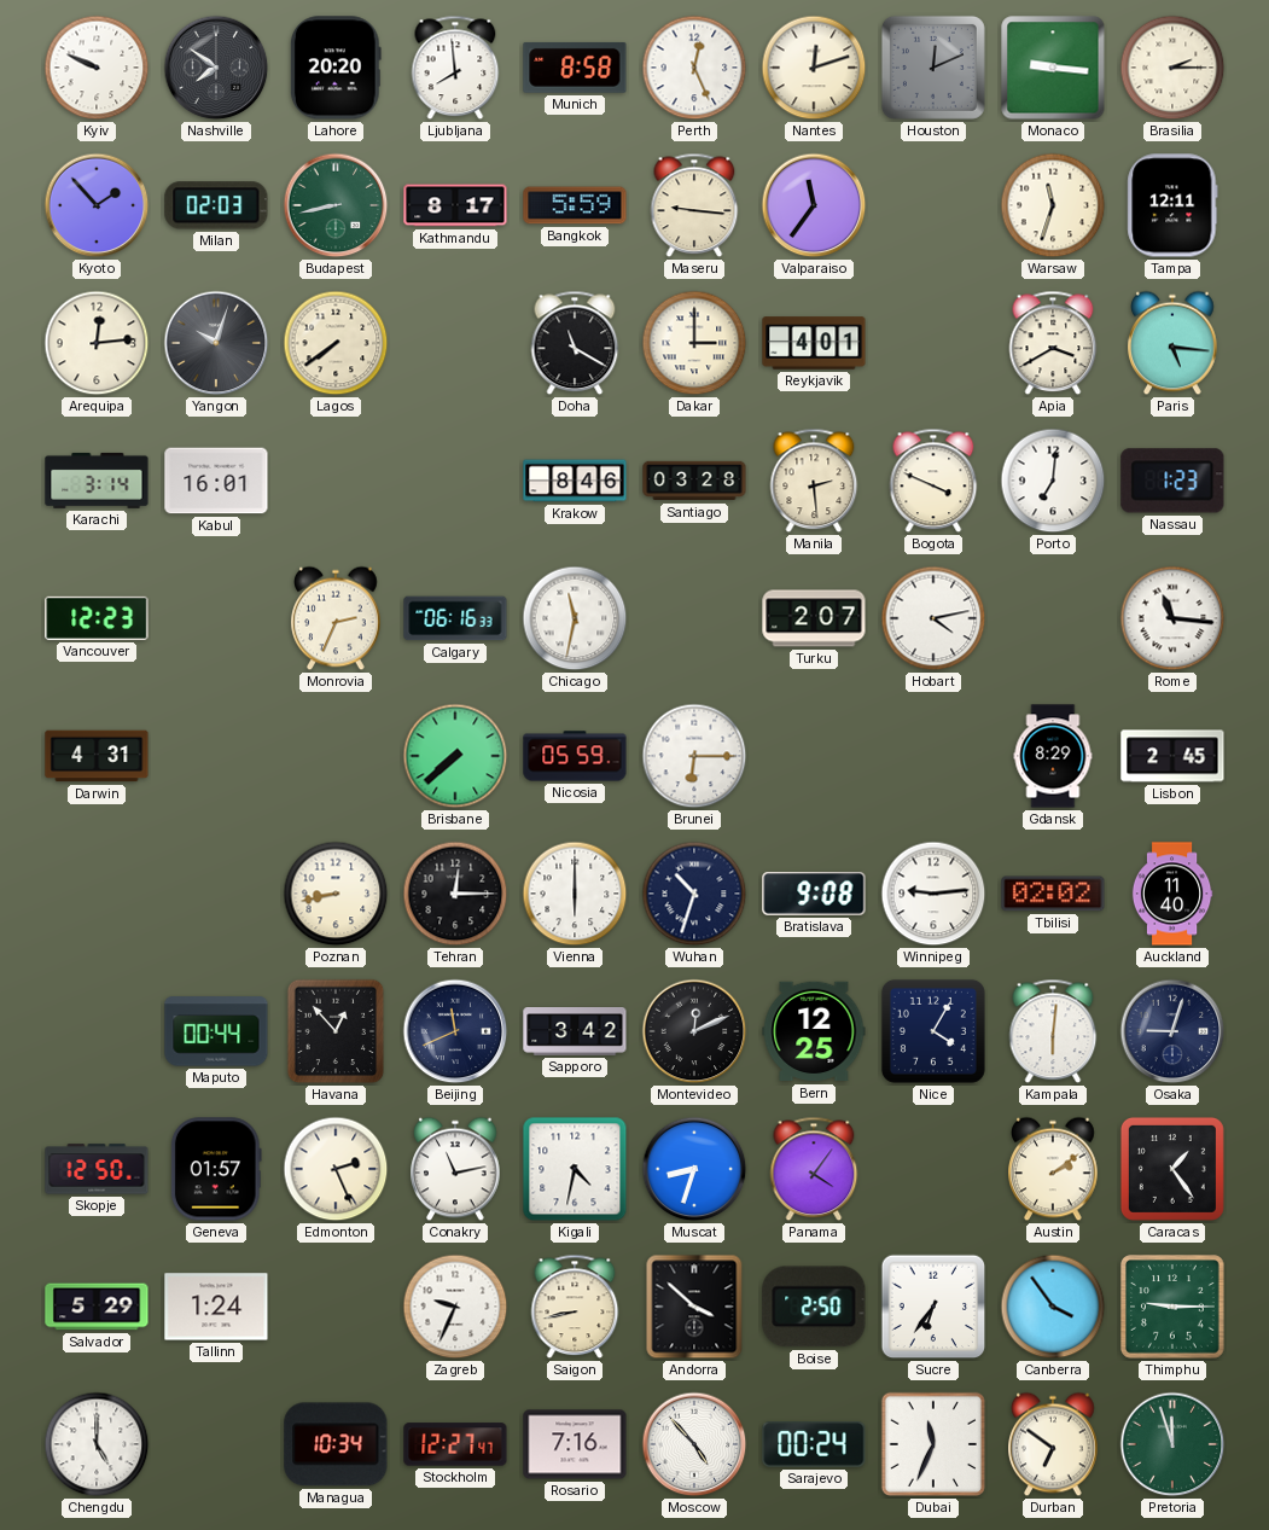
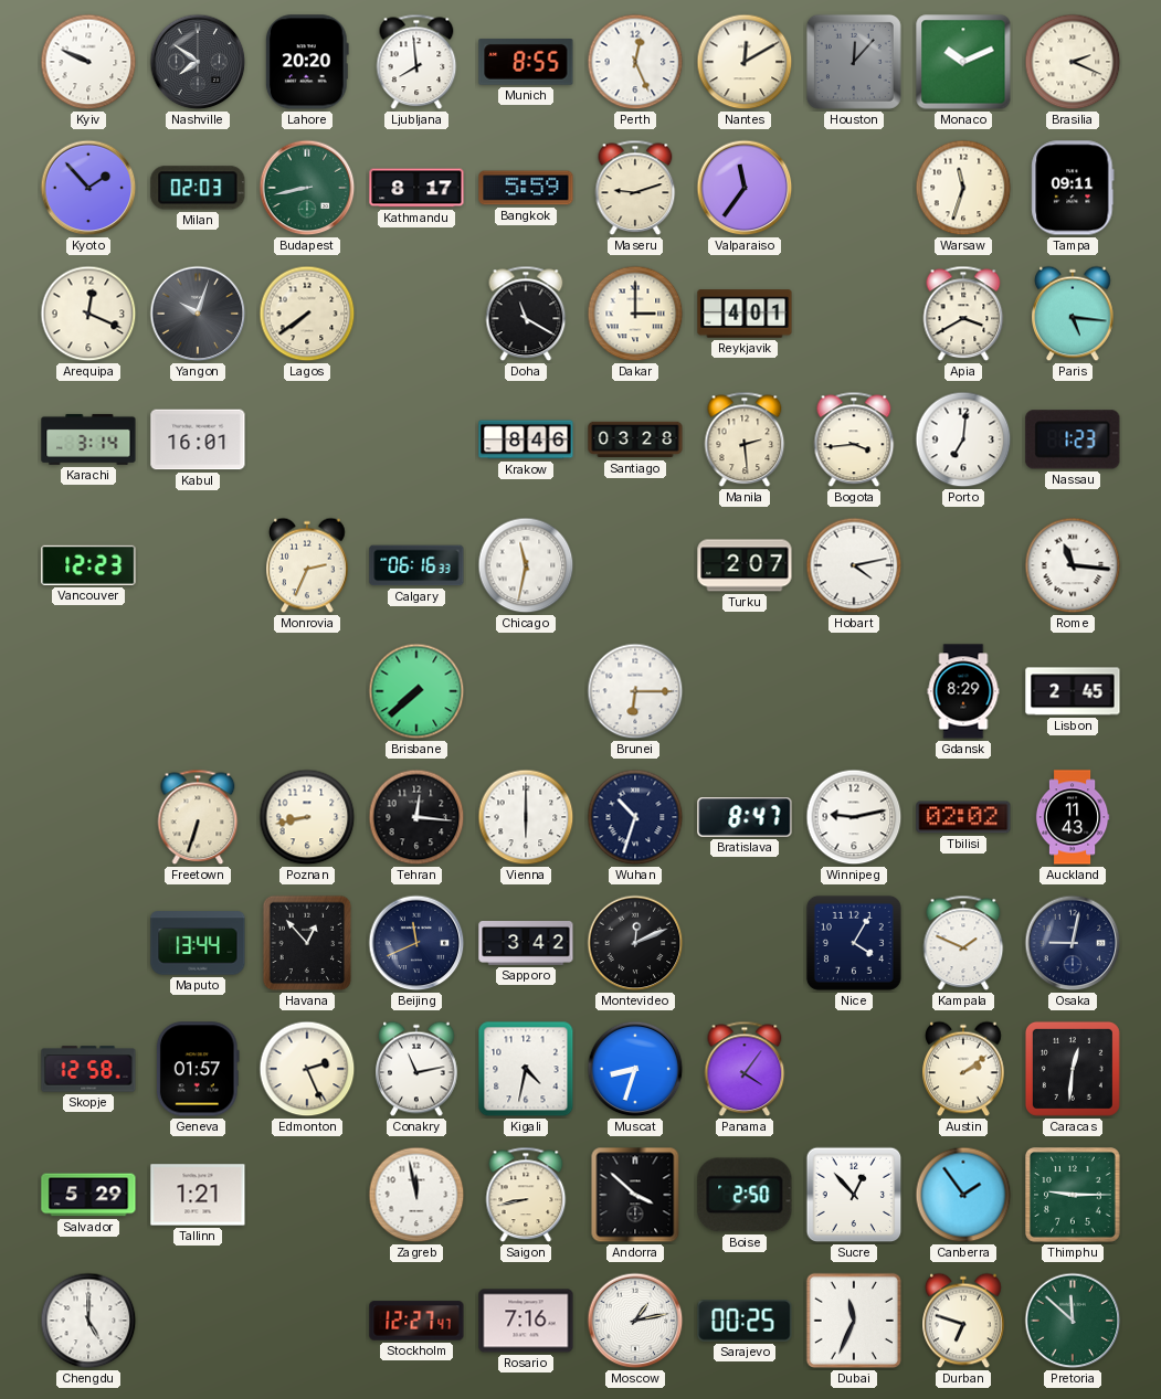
Munich: 8:58 -> 8:55
Nantes: 12:12 -> 12:10
Houston: 12:11 -> 12:07
Monaco: 9:16 -> 10:11
Brasilia: 2:15 -> 2:19
Maseru: 9:16 -> 9:12
Tampa: 12:11 -> 09:11
Arequipa: 12:14 -> 12:19
Bogota: 3:49 -> 3:44
Darwin: 4:31 -> none
Nicosia: 05:59 -> none
Freetown: none -> 6:33
Tehran: 12:15 -> 12:16
Bratislava: 9:08 -> 8:47
Winnipeg: 9:14 -> 9:13
Auckland: 11:40 -> 11:43
Maputo: 00:44 -> 13:44
Bern: 12:25 -> none
Kampala: 6:01 -> 1:49
Osaka: 9:03 -> 9:02
Skopje: 12:50 -> 12:58
Caracas: 1:24 -> 12:31
Tallinn: 1:24 -> 1:21
Zagreb: 9:34 -> 11:58
Sucre: 6:36 -> 12:53
Canberra: 3:54 -> 1:54
Managua: 10:34 -> none
Moscow: 4:53 -> 1:13
Sarajevo: 00:24 -> 00:25
Durban: 6:51 -> 6:48
Pretoria: 11:57 -> 11:52
